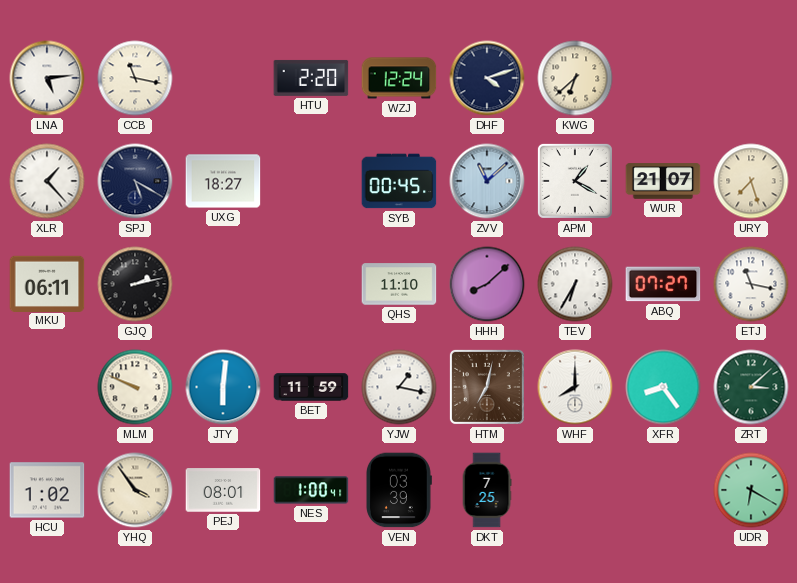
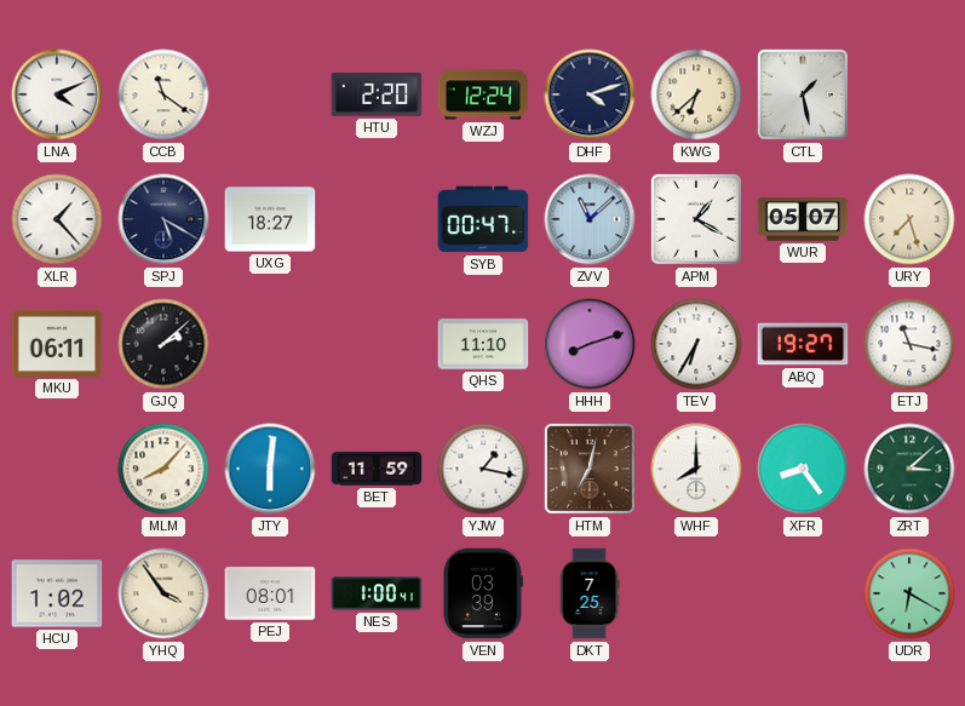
LNA: 5:14 -> 4:11
CCB: 11:17 -> 11:21
CTL: none -> 1:28
SYB: 00:45 -> 00:47
WUR: 21:07 -> 05:07
GJQ: 2:13 -> 2:08
HHH: 8:08 -> 8:12
ABQ: 07:27 -> 19:27
MLM: 9:49 -> 8:07
